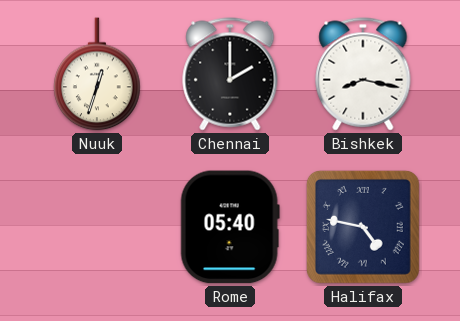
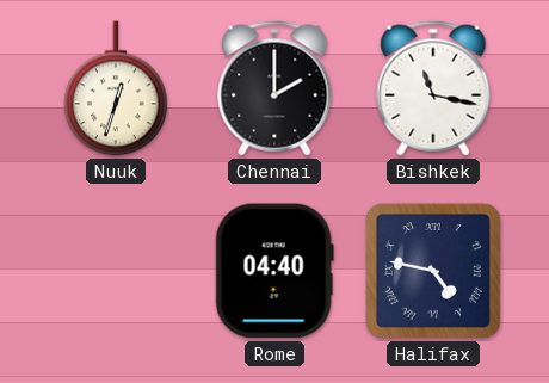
Bishkek: 8:17 -> 11:17
Rome: 05:40 -> 04:40
